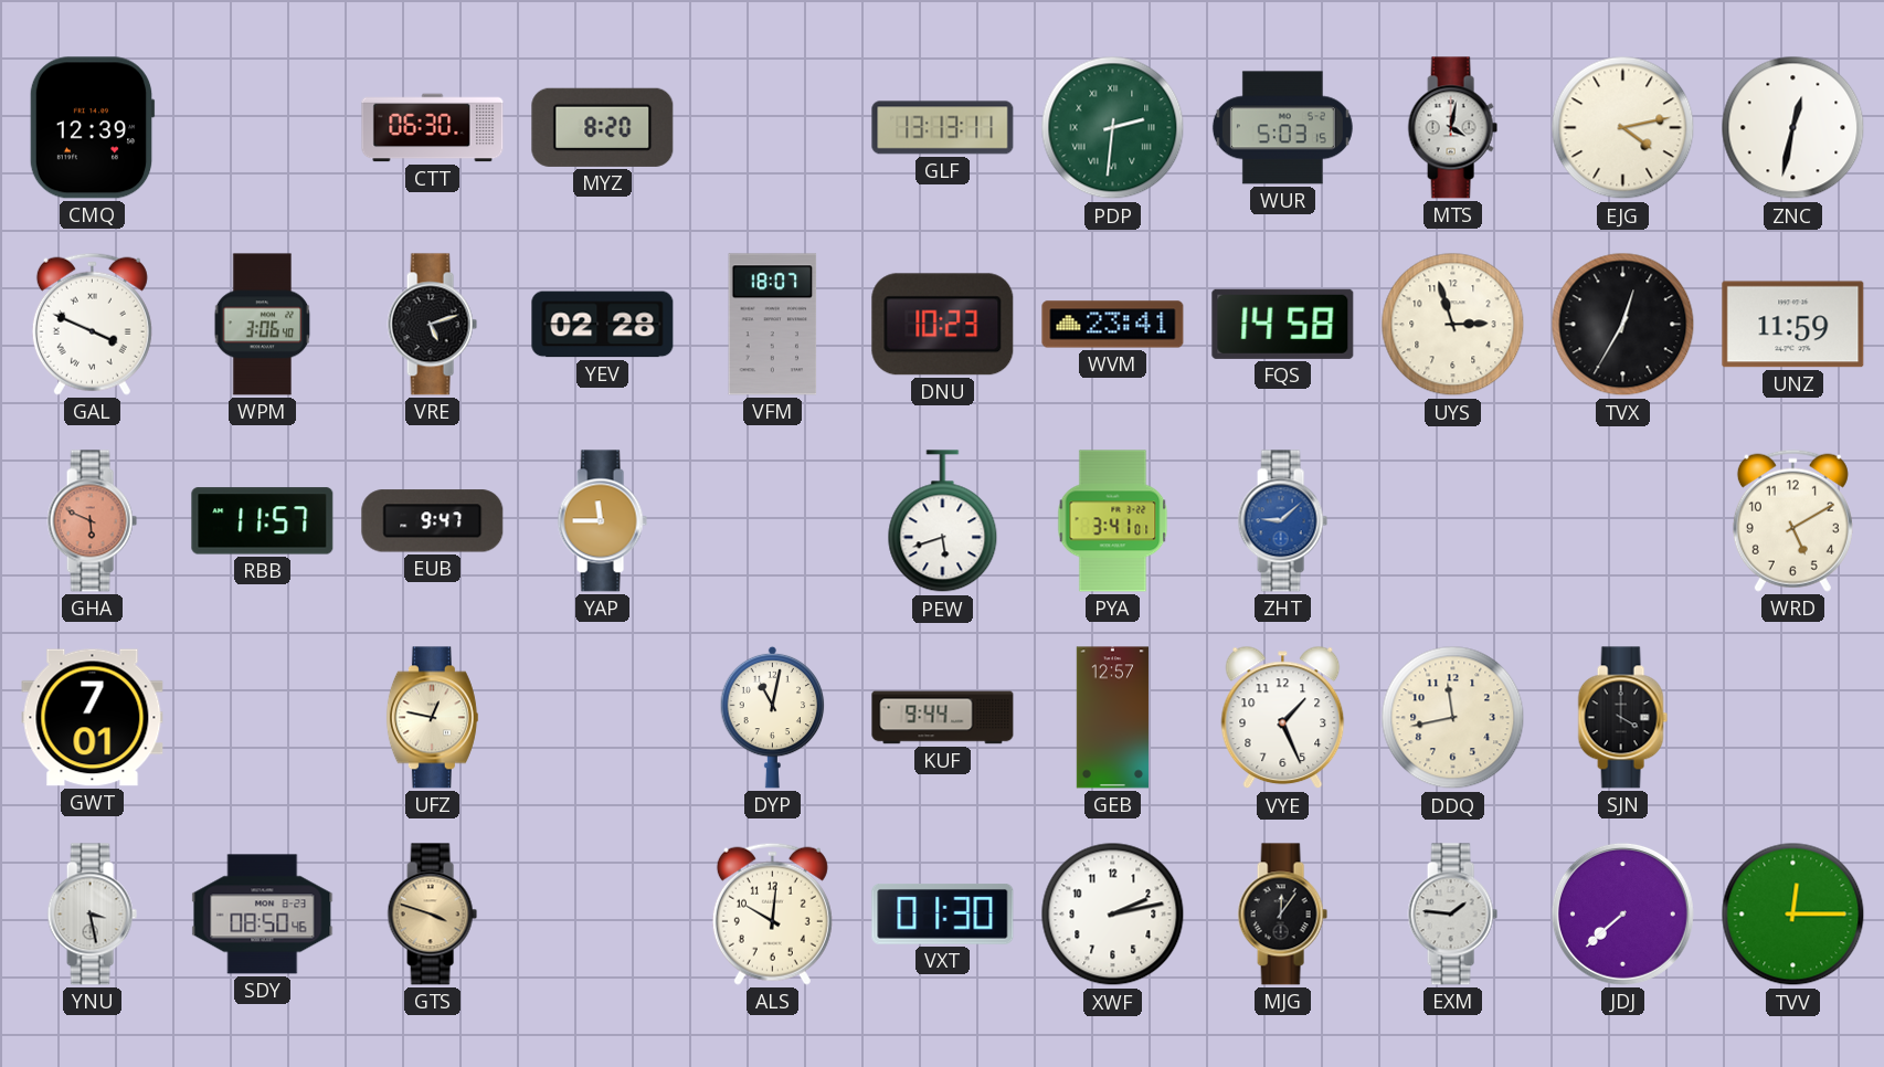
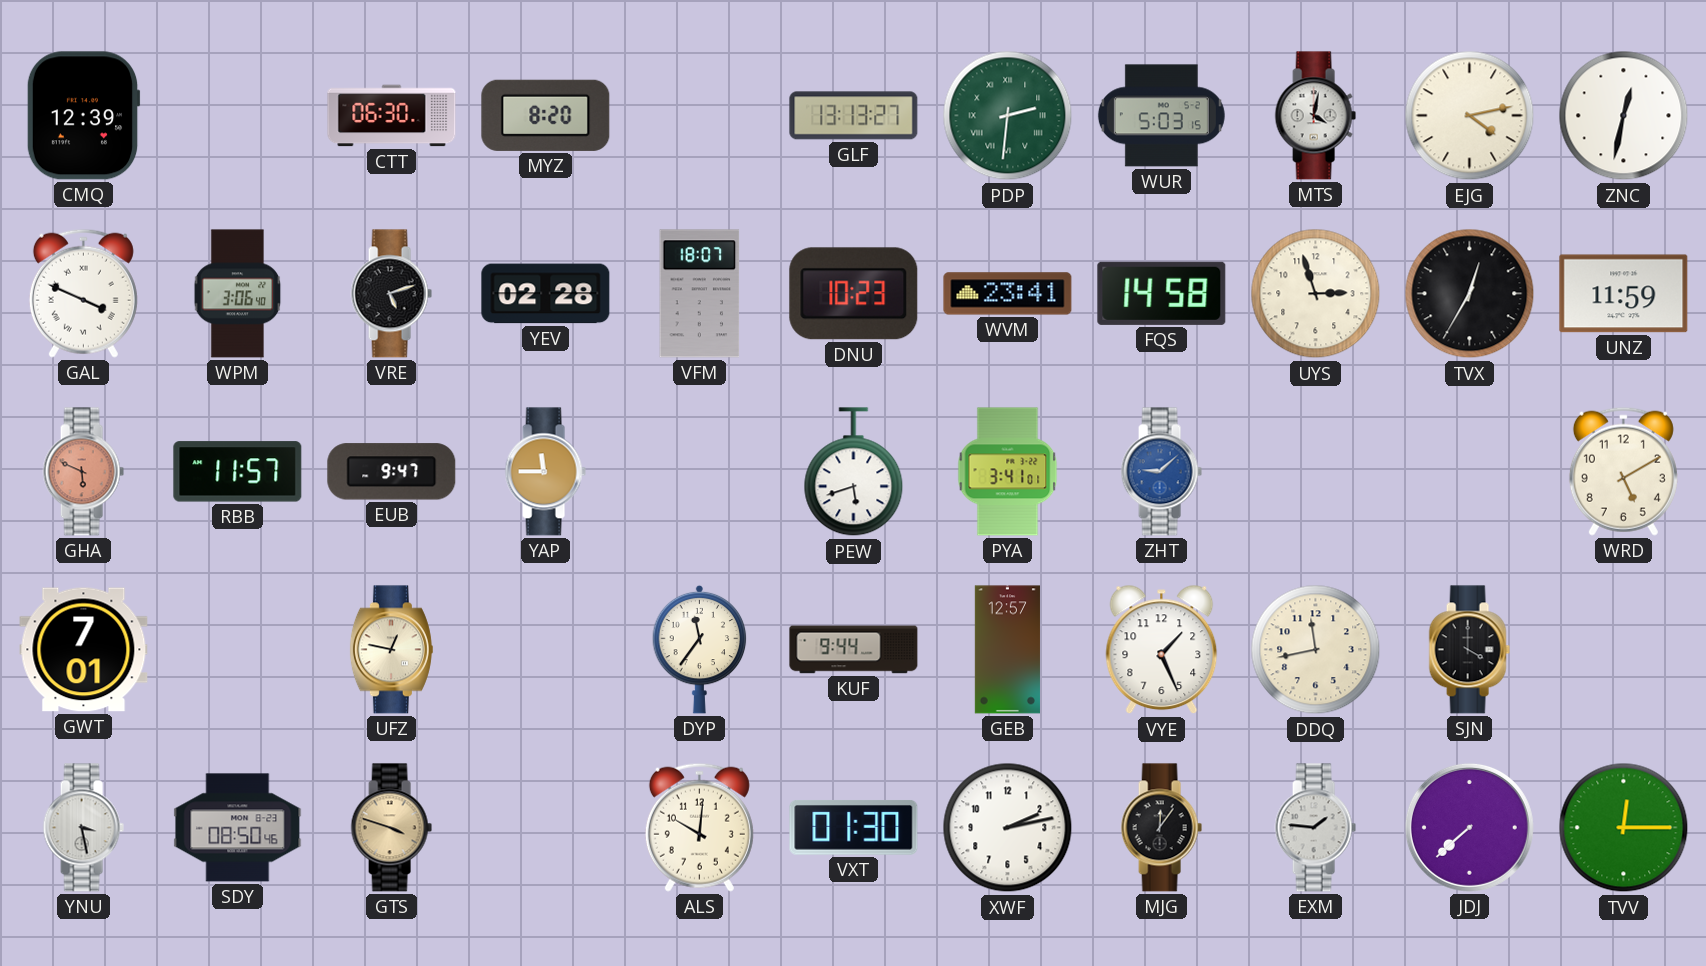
GLF: 13:13:11 -> 13:13:27
DYP: 11:02 -> 11:36
